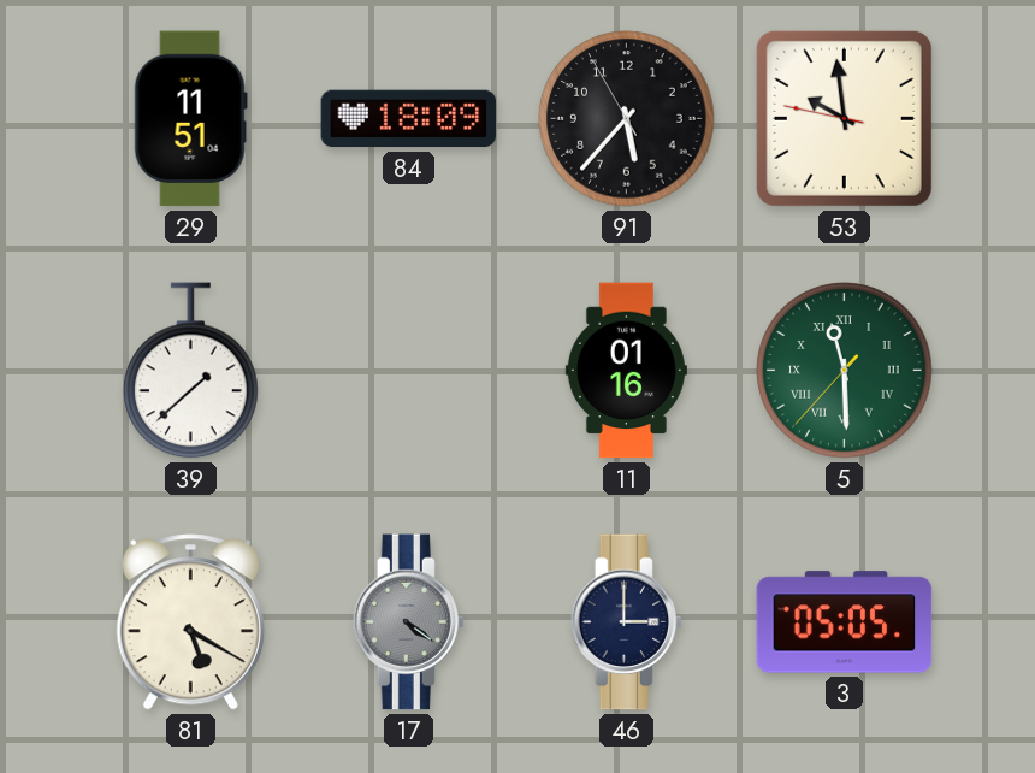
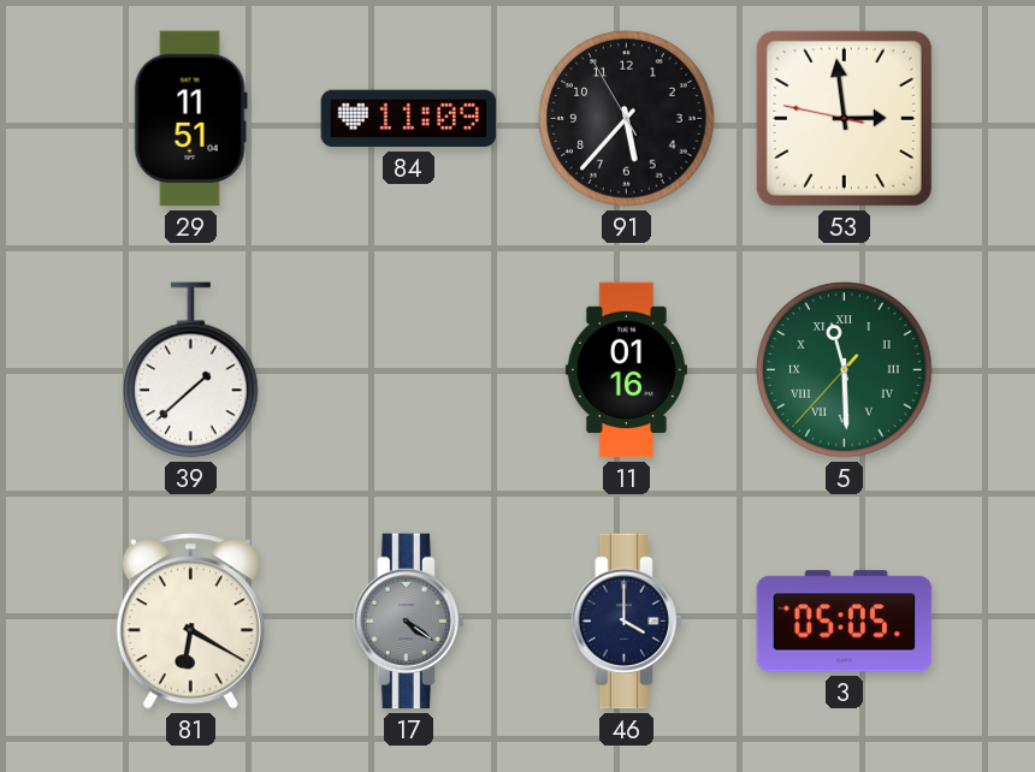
84: 18:09 -> 11:09
53: 9:58 -> 2:58
81: 5:20 -> 6:20
46: 3:00 -> 4:00
